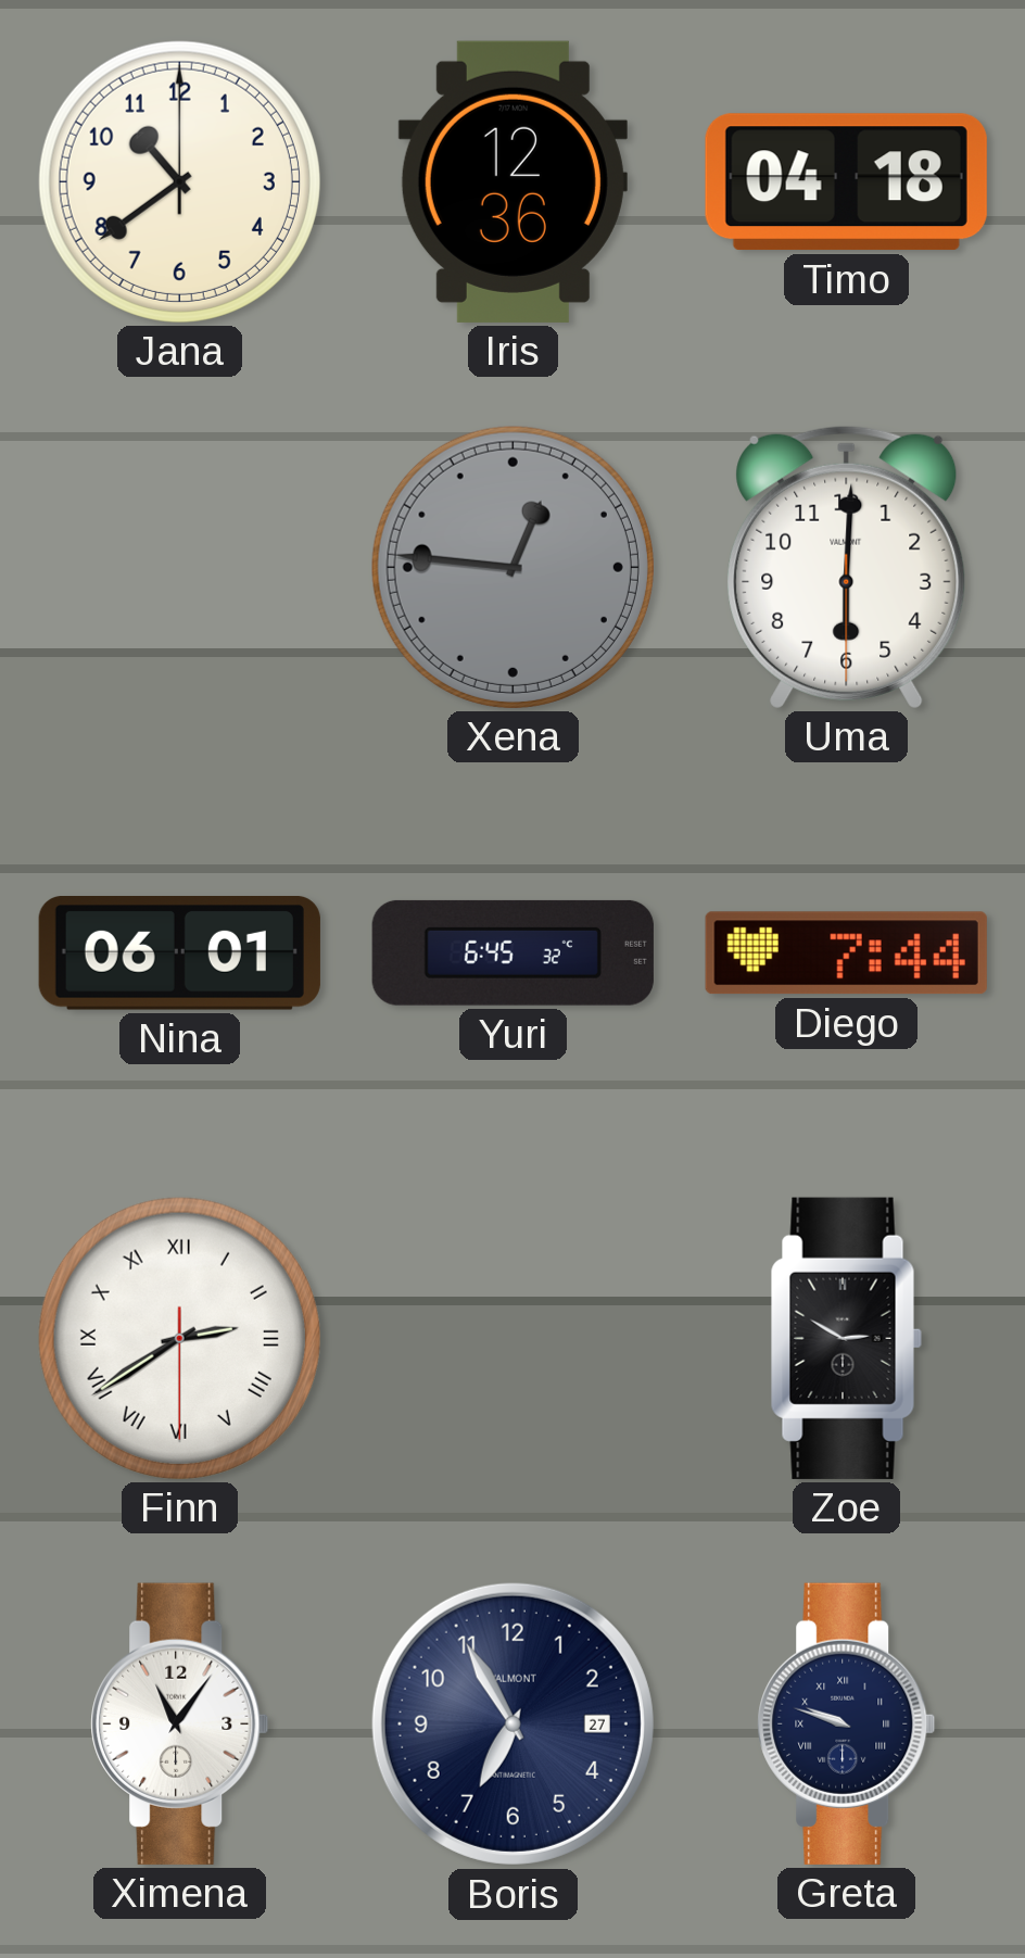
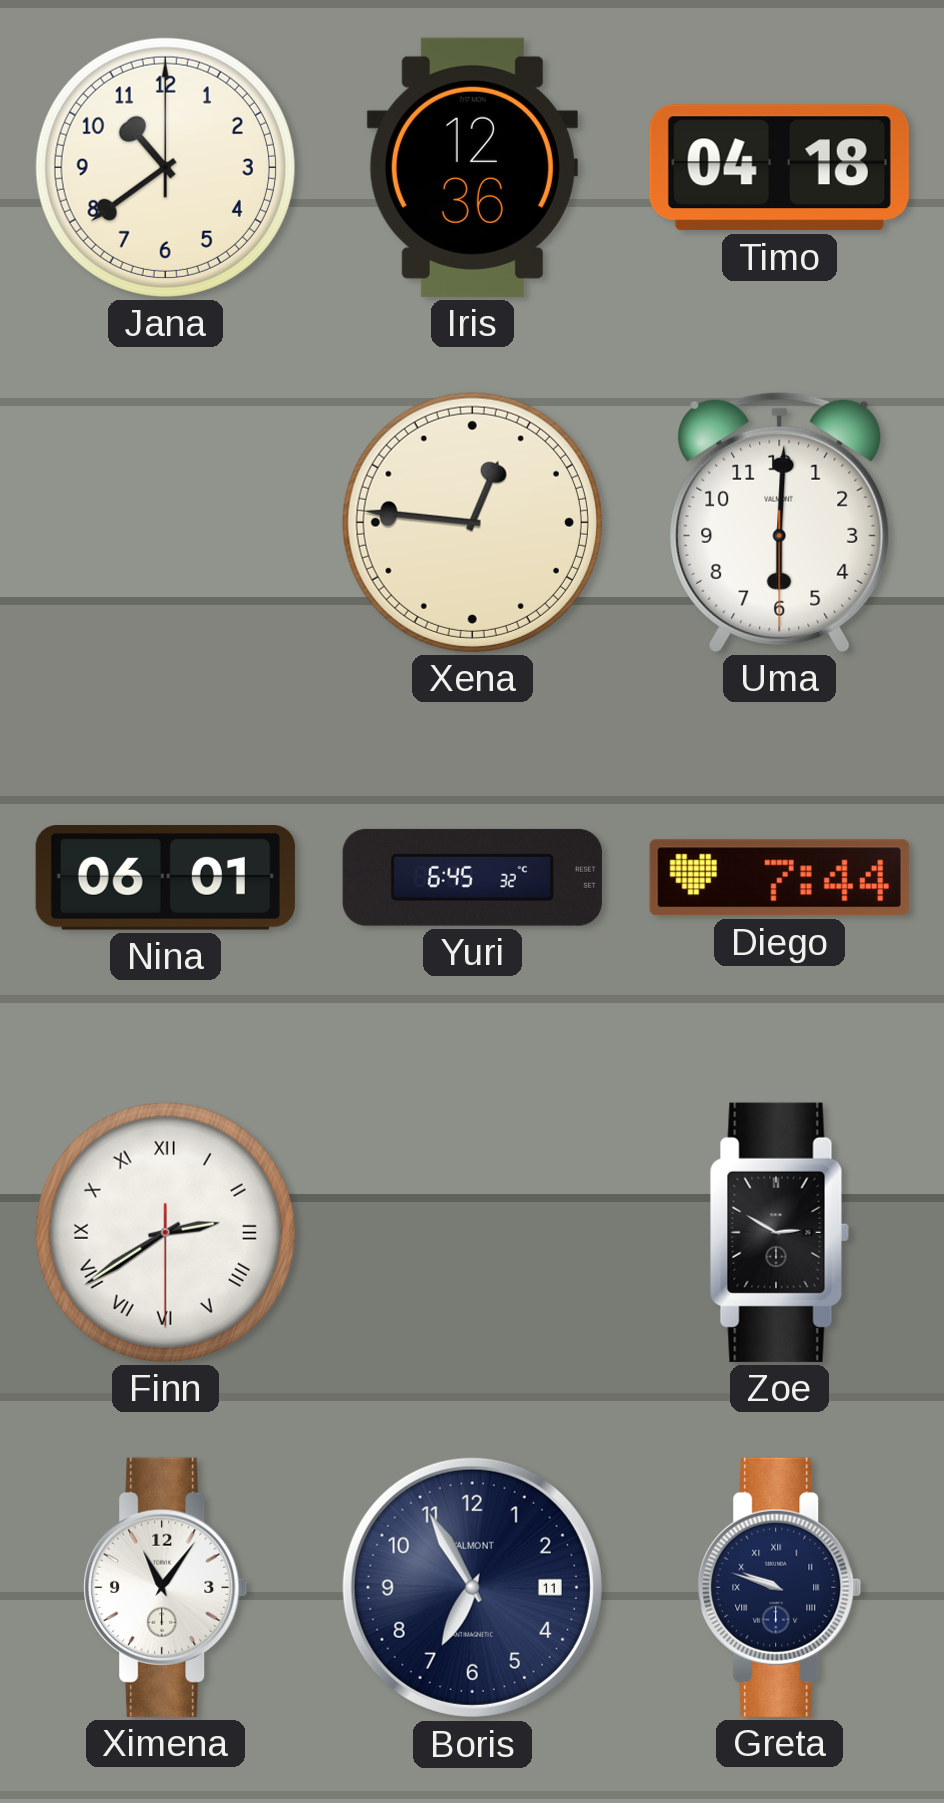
Xena dial: grey -> cream
Boris date: 27 -> 11
